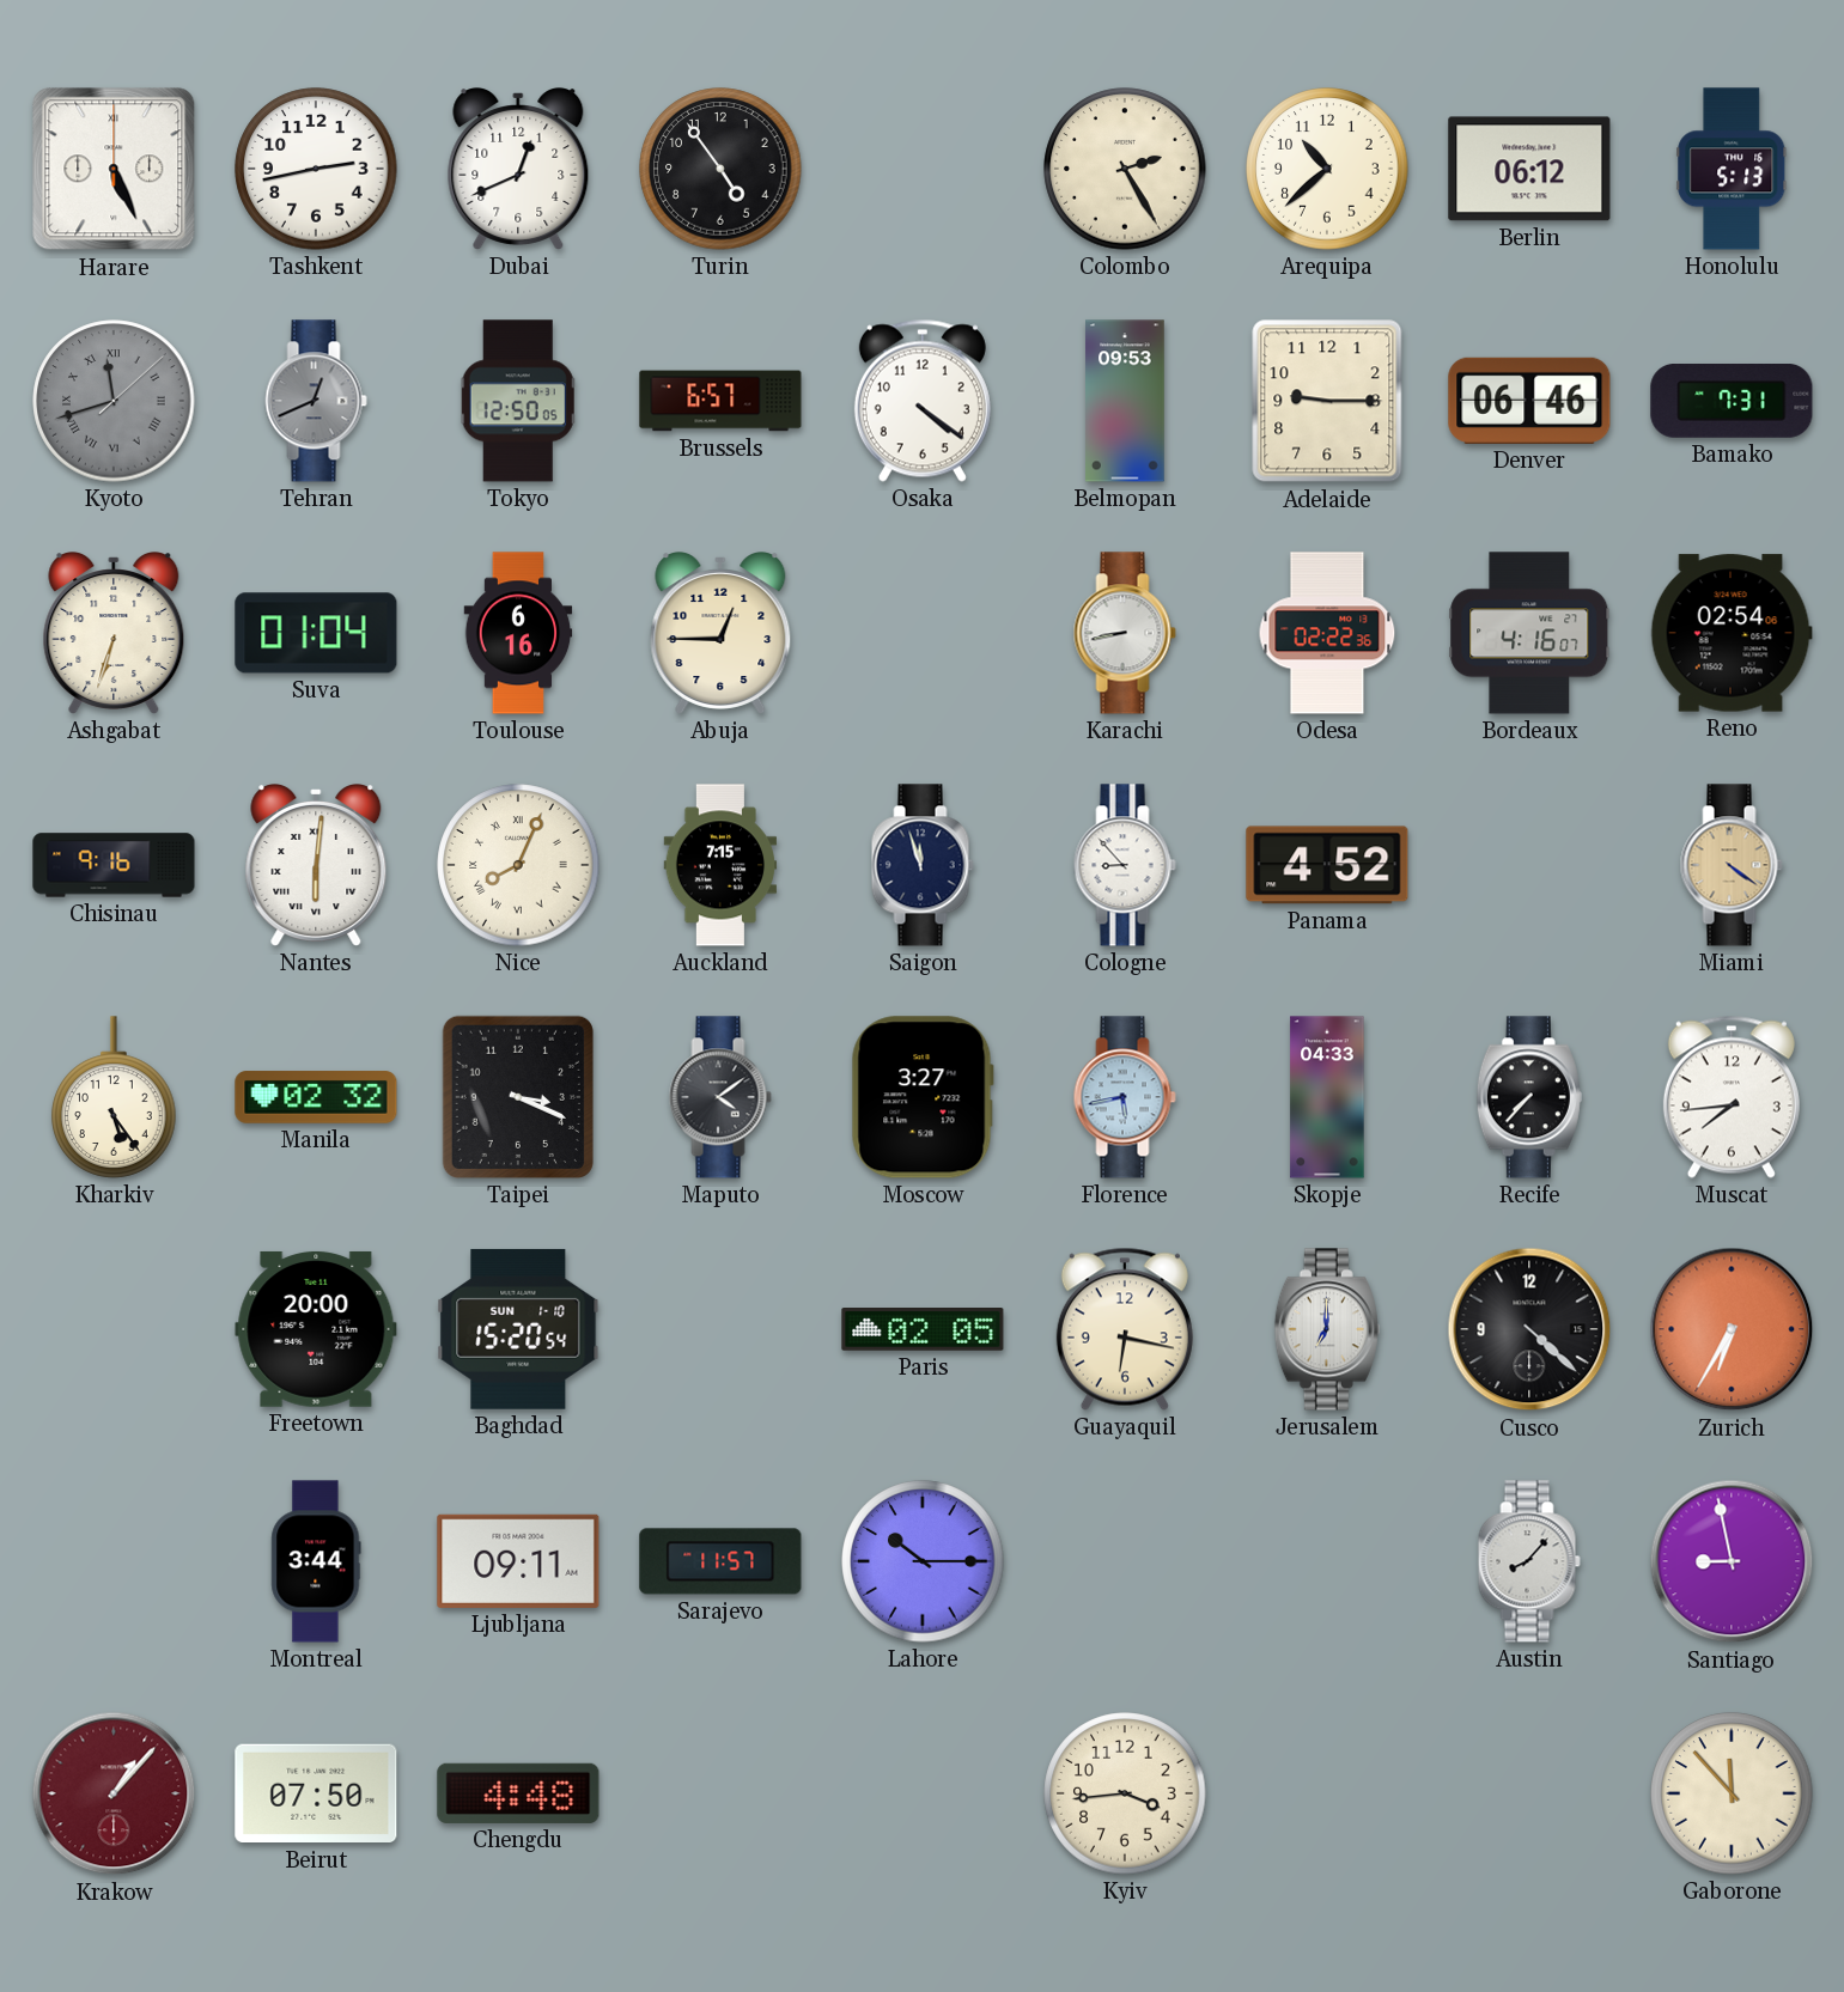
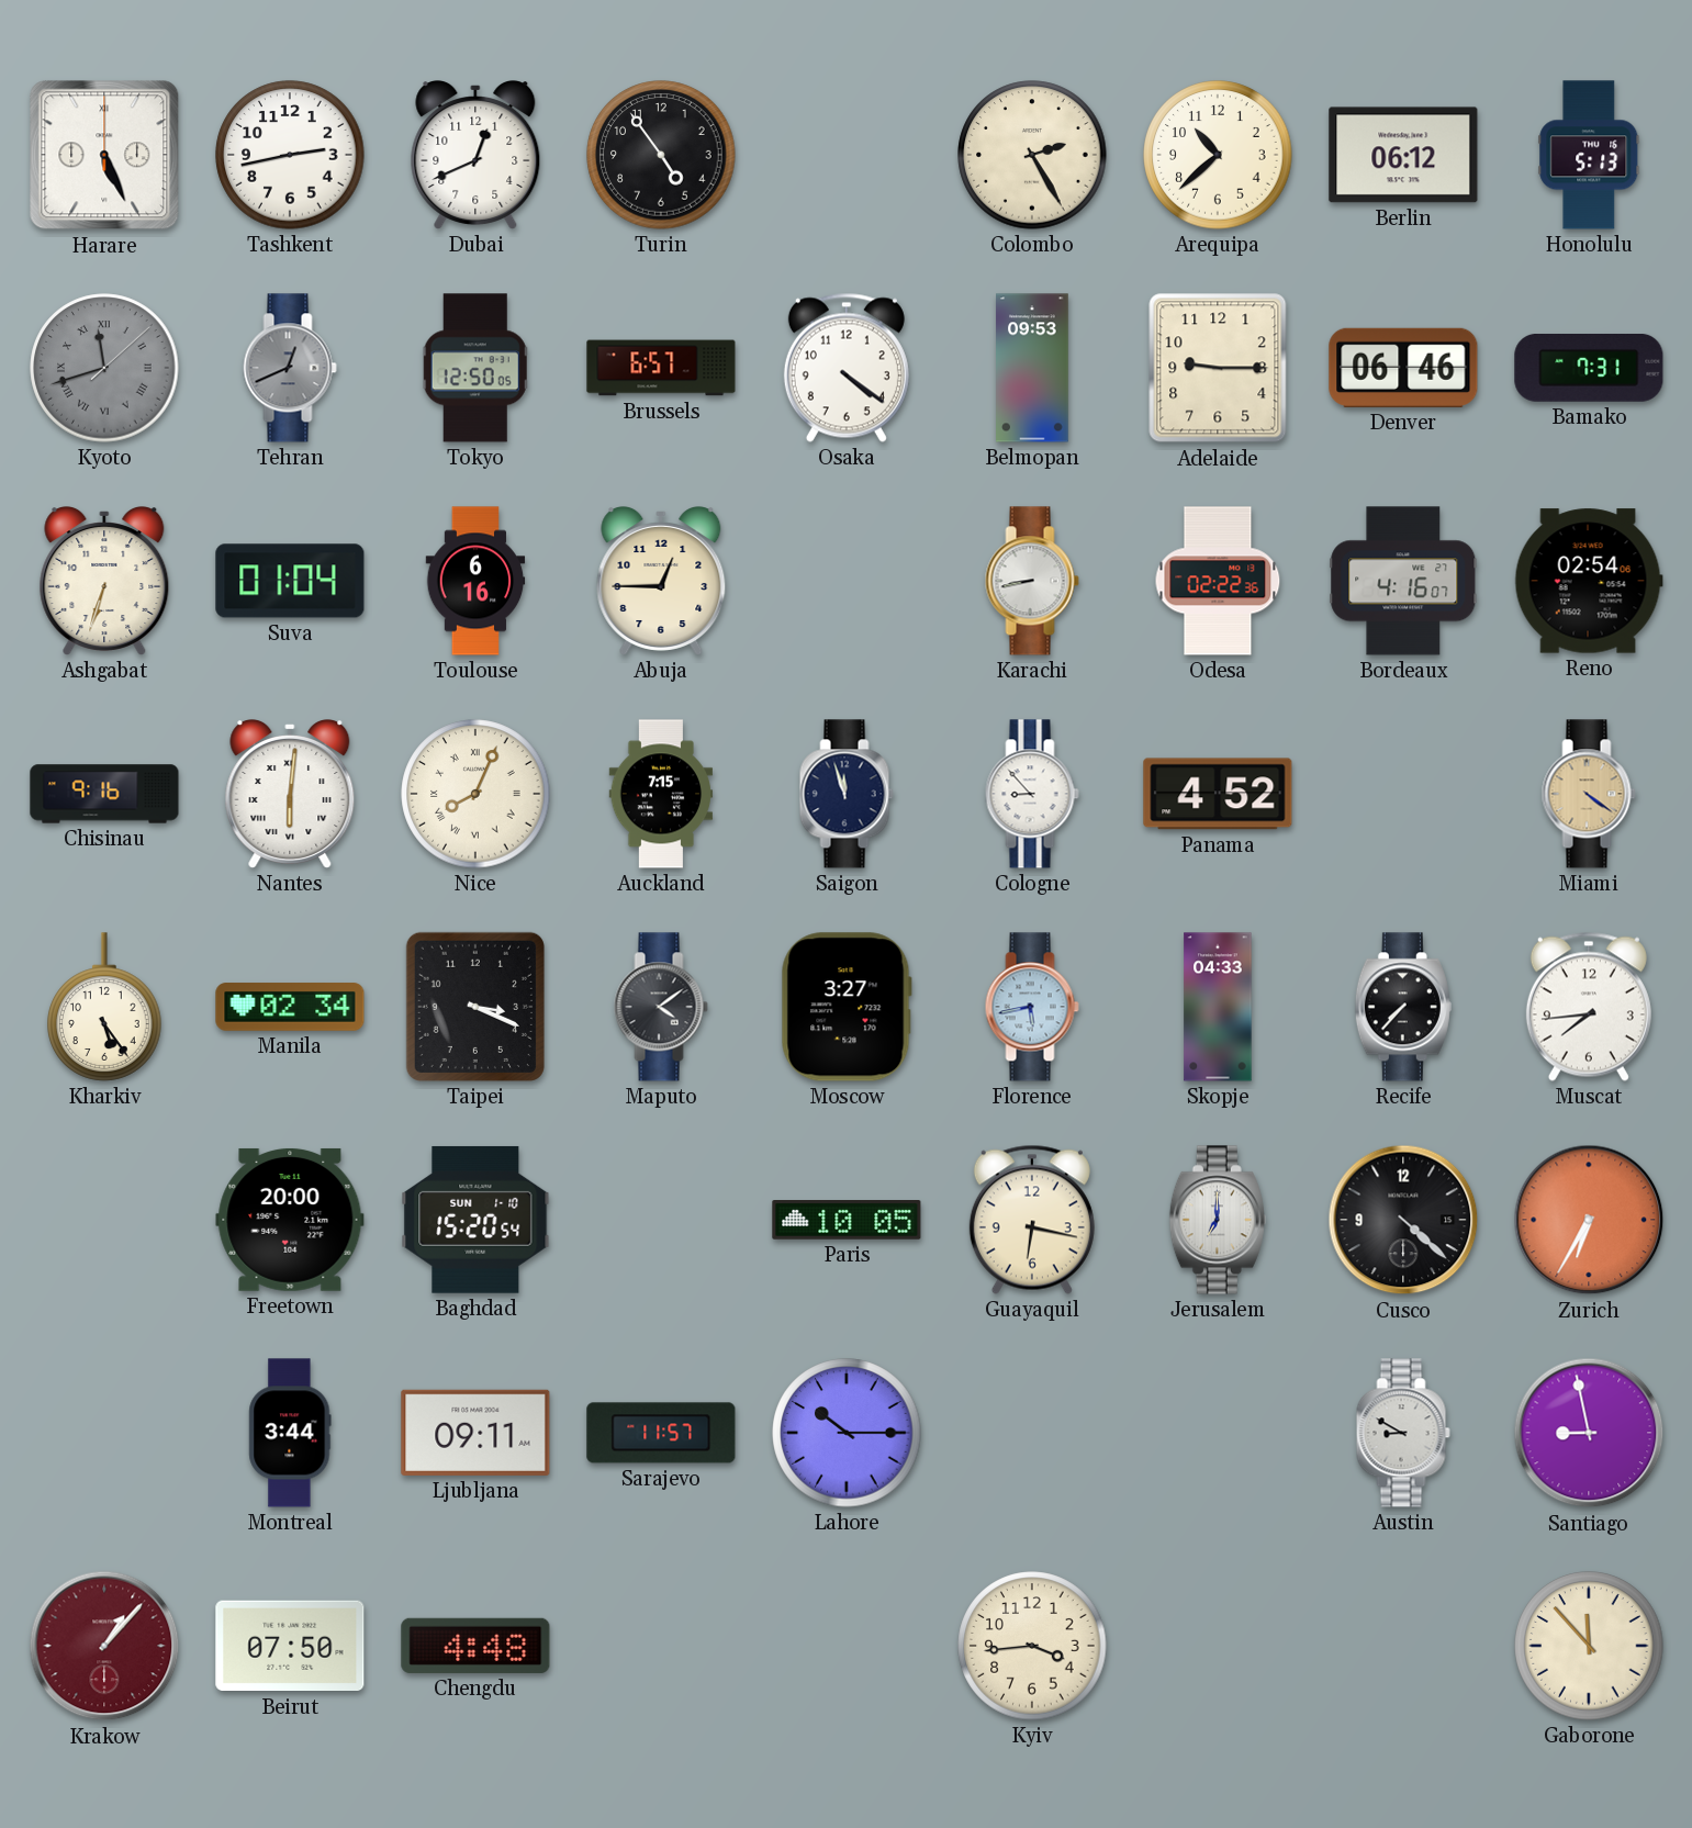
Manila: 02:32 -> 02:34
Paris: 02:05 -> 10:05
Austin: 8:07 -> 8:50
